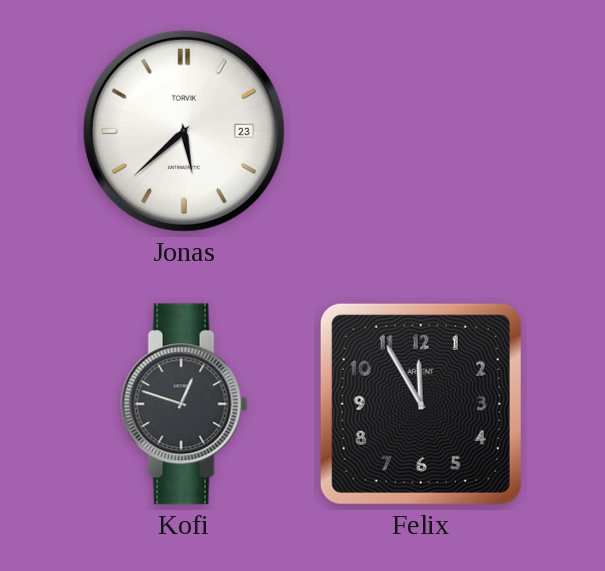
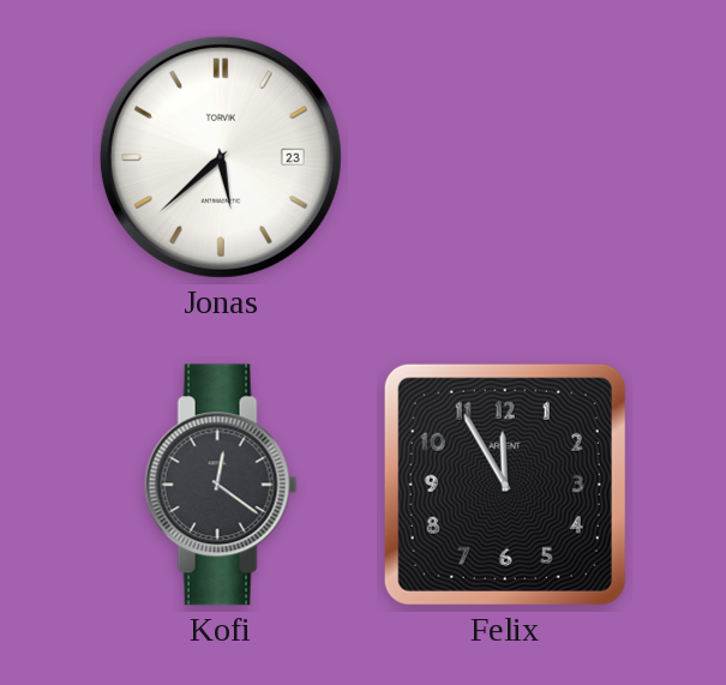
Kofi: 12:48 -> 12:21
